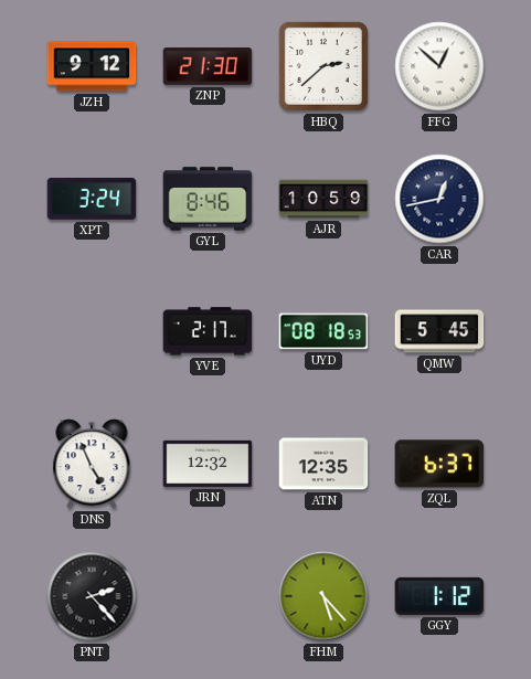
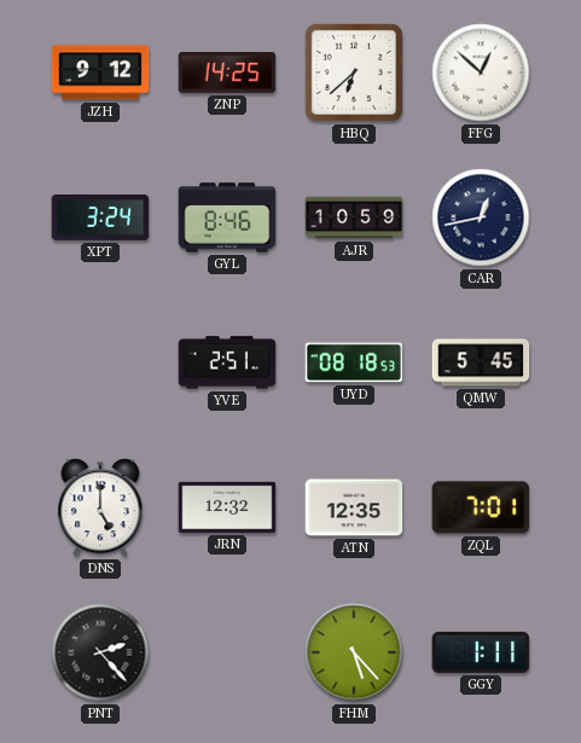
ZNP: 21:30 -> 14:25
HBQ: 2:38 -> 6:38
YVE: 2:17 -> 2:51
DNS: 4:56 -> 5:00
ZQL: 6:37 -> 7:01
GGY: 1:12 -> 1:11
